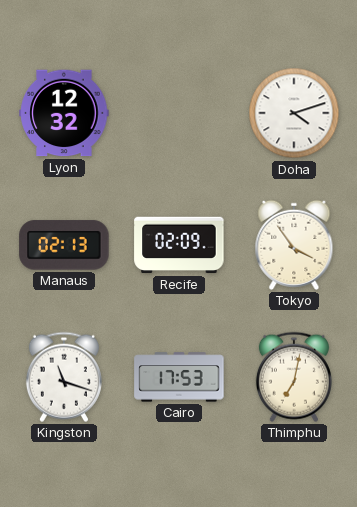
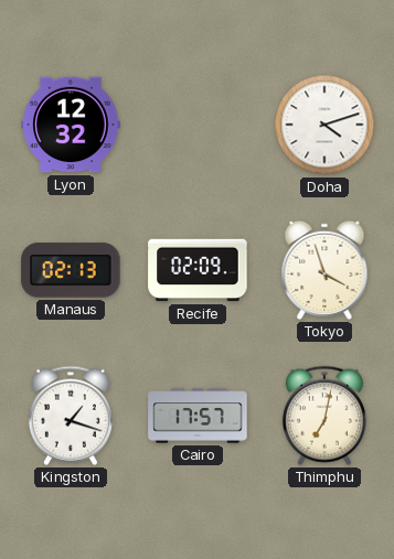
Tokyo: 3:54 -> 3:57
Kingston: 11:18 -> 1:18
Cairo: 17:53 -> 17:57
